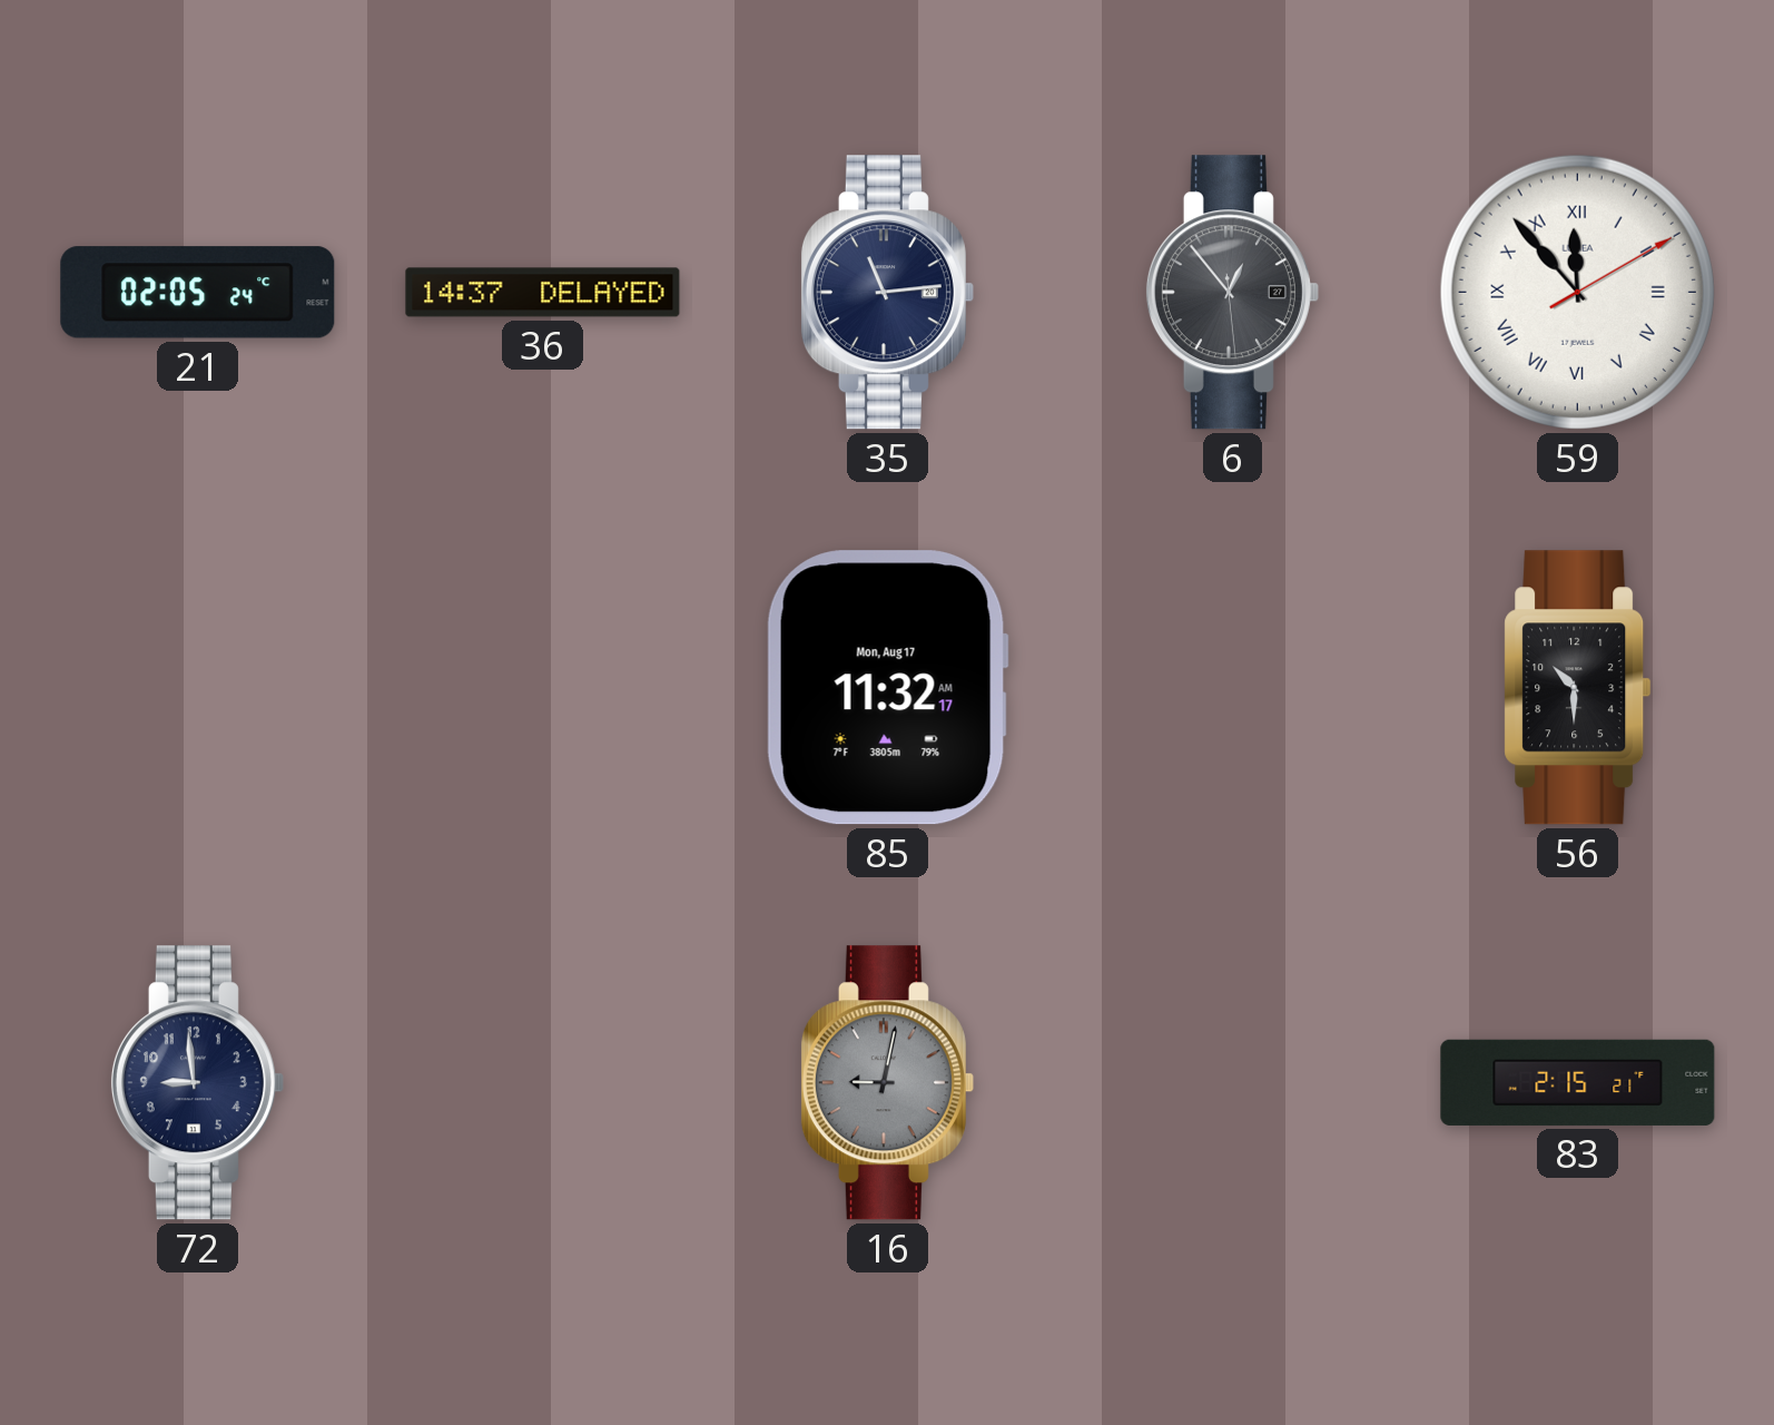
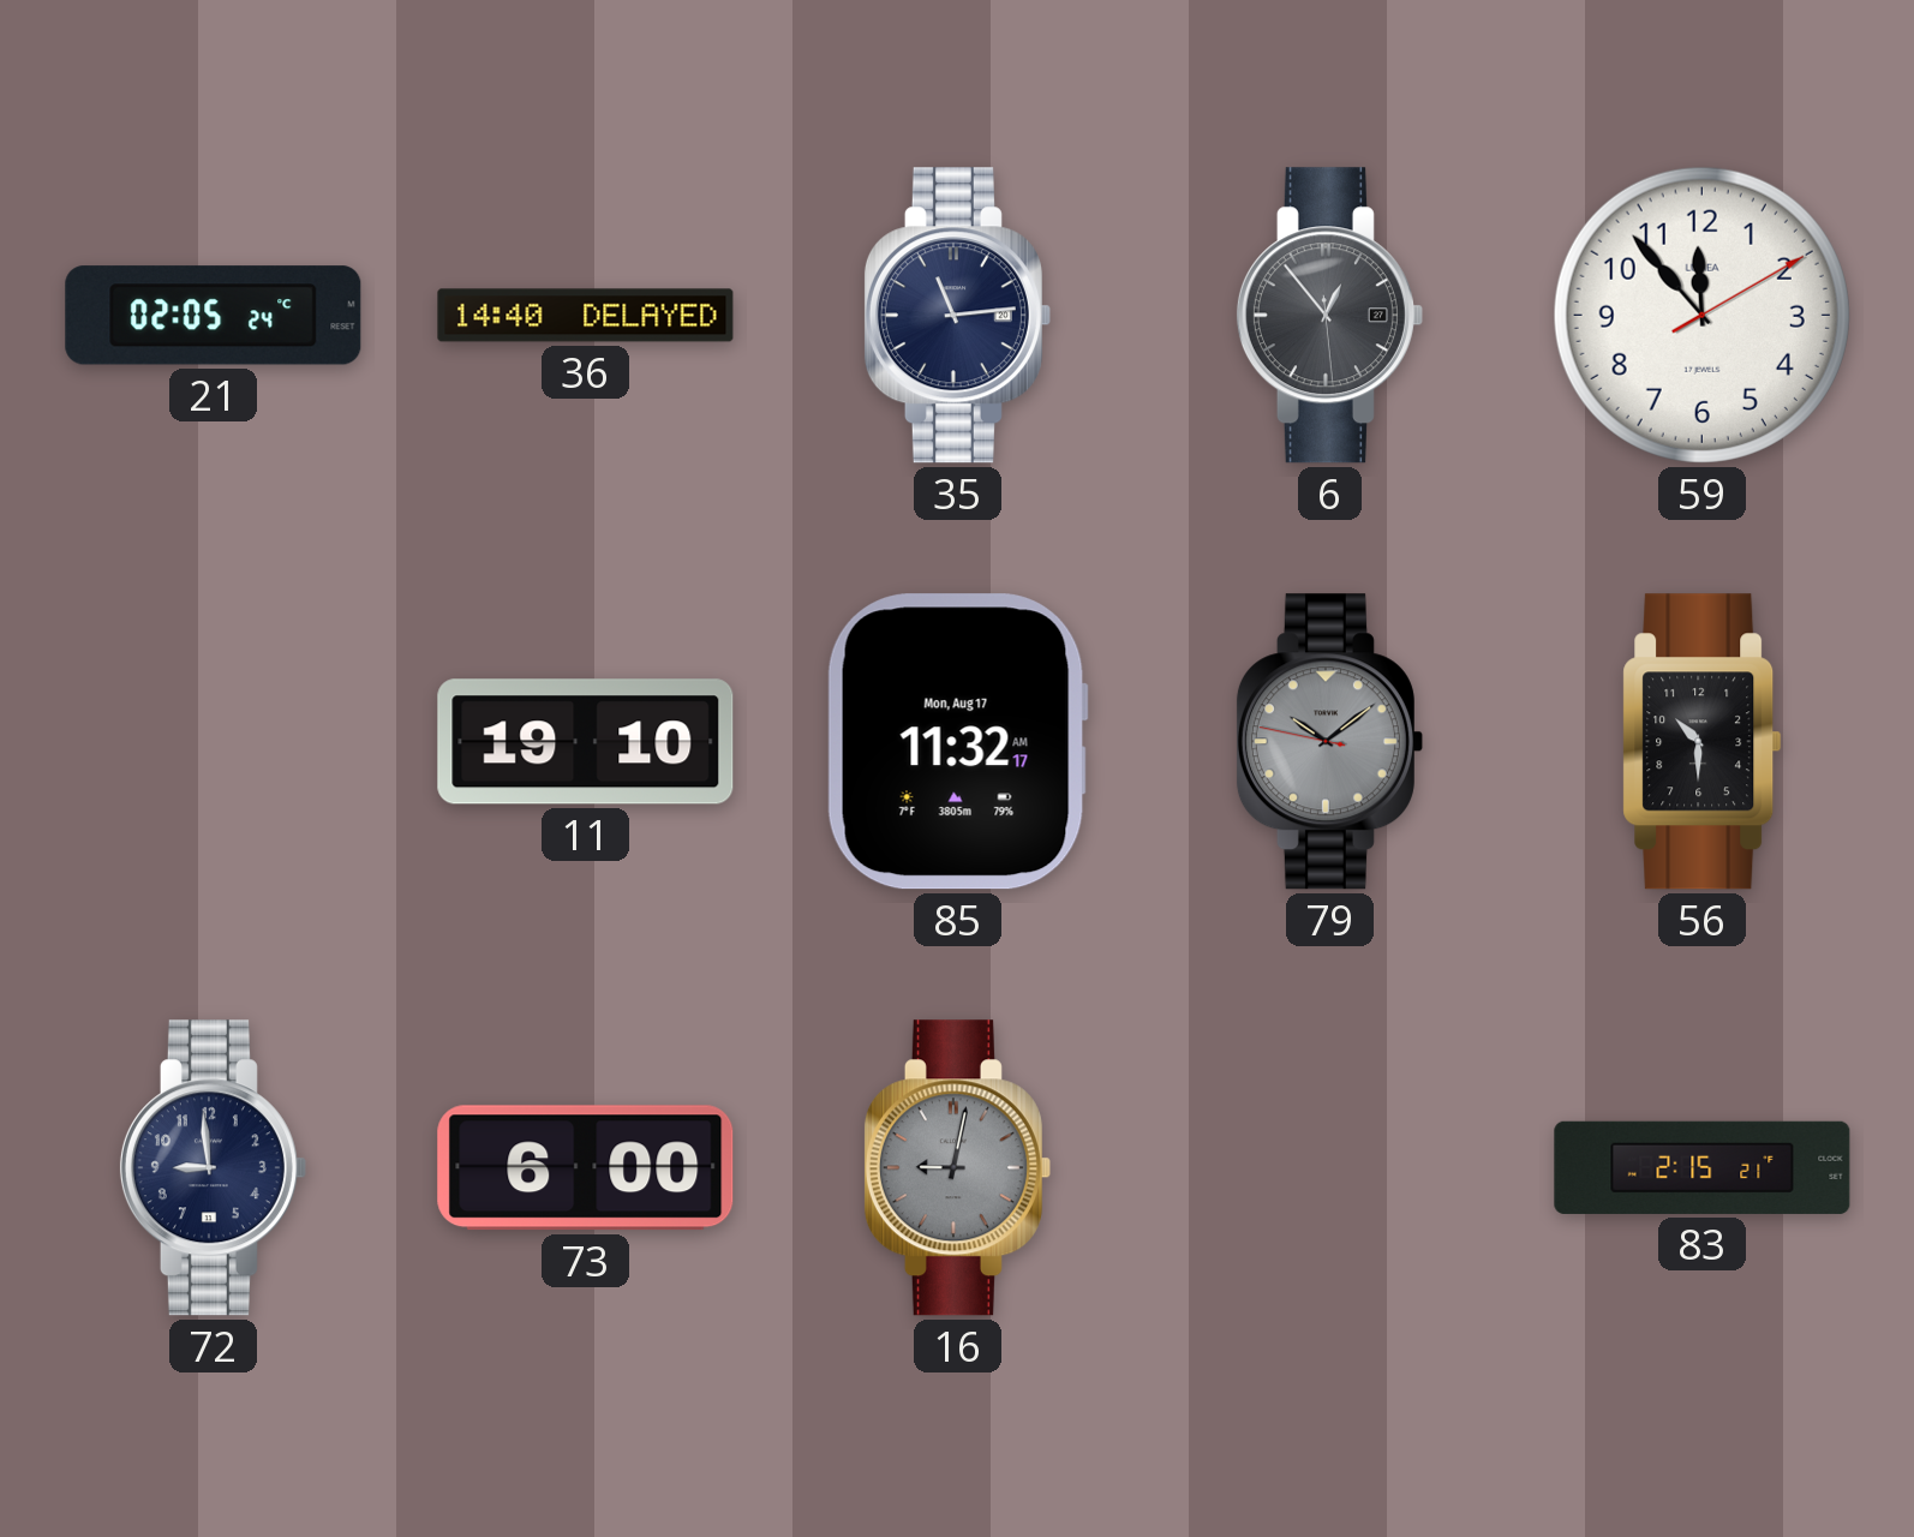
36: 14:37 -> 14:40
59 numerals: Roman -> Arabic
11: none -> 19:10
79: none -> 10:08
73: none -> 6:00
